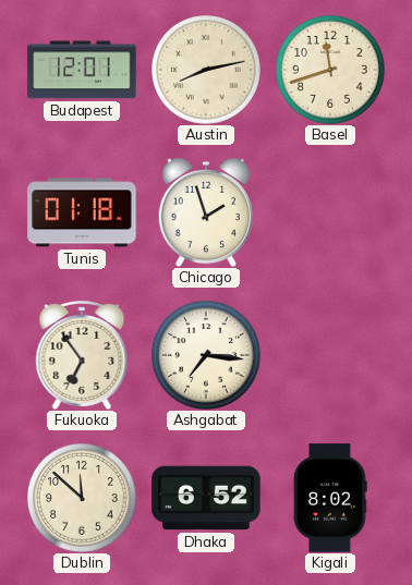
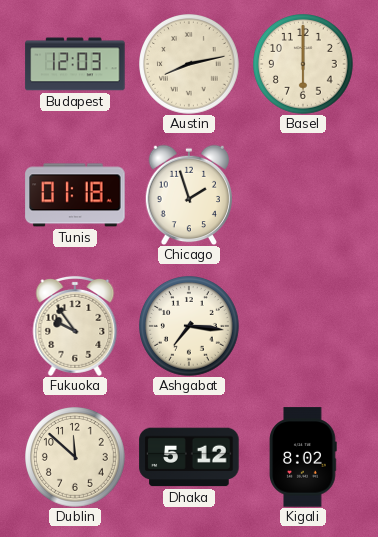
Budapest: 12:01 -> 12:03
Basel: 11:42 -> 6:00
Fukuoka: 6:54 -> 9:54
Dhaka: 6:52 -> 5:12
